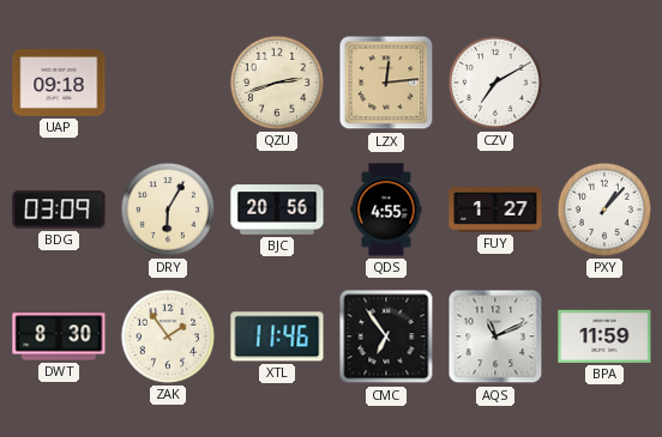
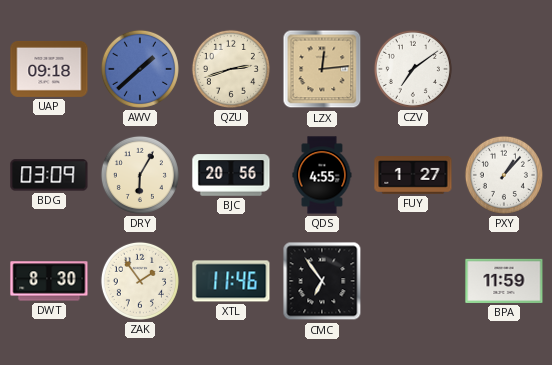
AWV: none -> 1:38
CZV: 7:10 -> 7:09
AQS: 11:11 -> none
